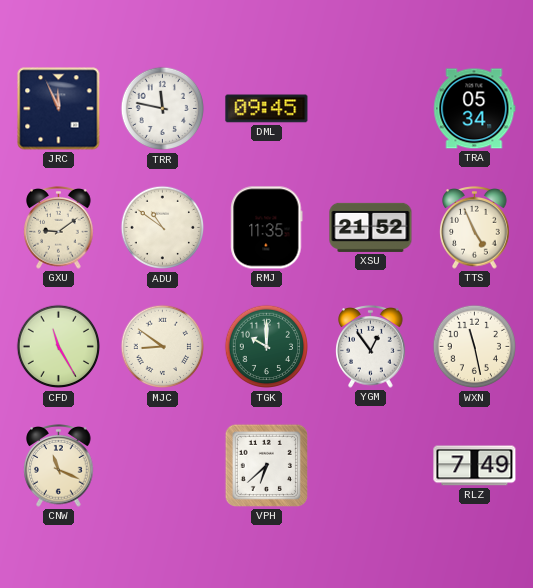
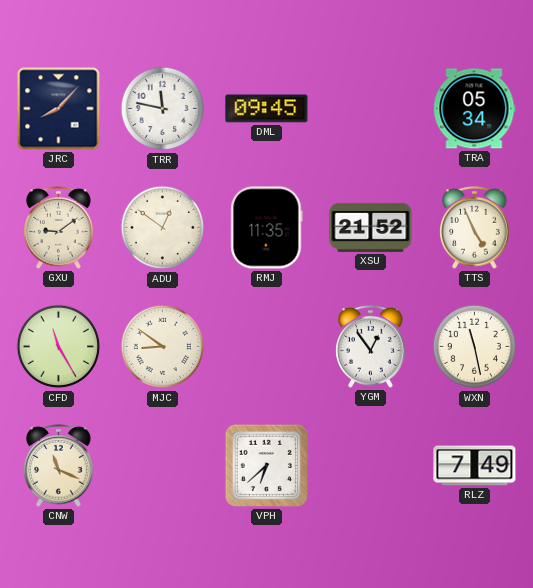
JRC: 11:56 -> 8:07
ADU: 10:51 -> 12:51
TGK: 10:00 -> none
